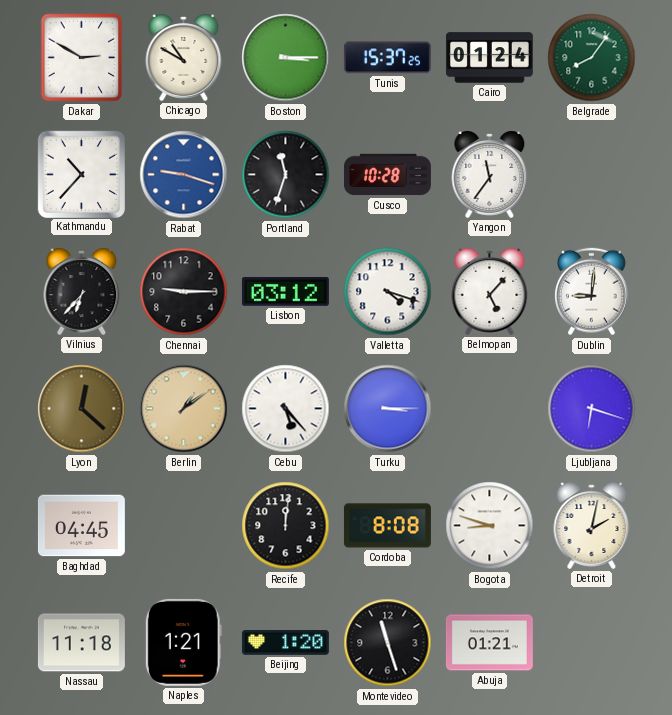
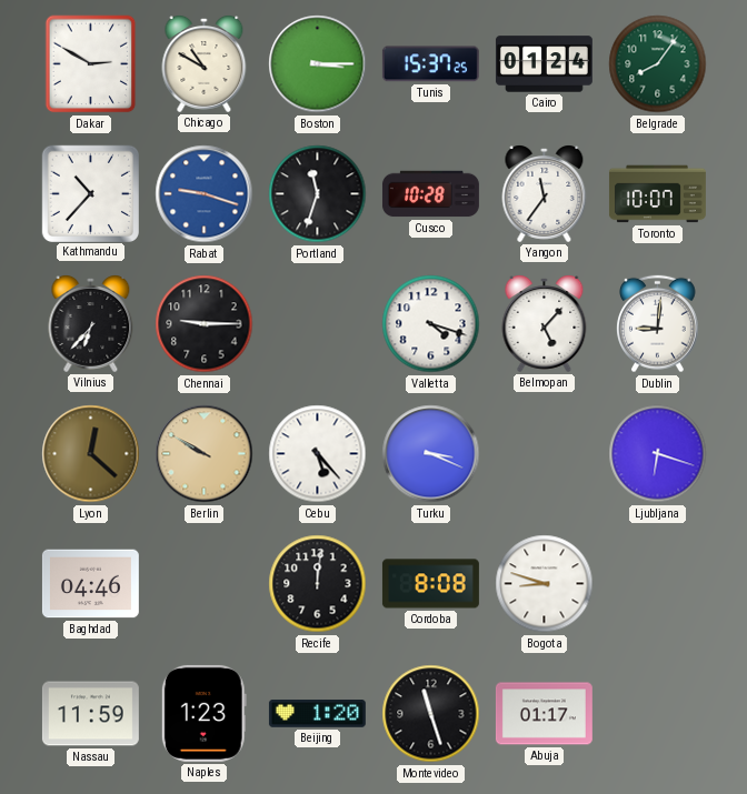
Toronto: none -> 10:07
Lisbon: 03:12 -> none
Berlin: 1:09 -> 9:50
Turku: 3:15 -> 3:19
Baghdad: 04:45 -> 04:46
Detroit: 2:02 -> none
Nassau: 11:18 -> 11:59
Naples: 1:21 -> 1:23
Abuja: 01:21 -> 01:17
